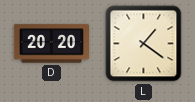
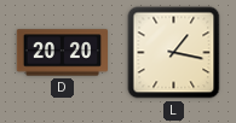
L: 1:21 -> 1:17
